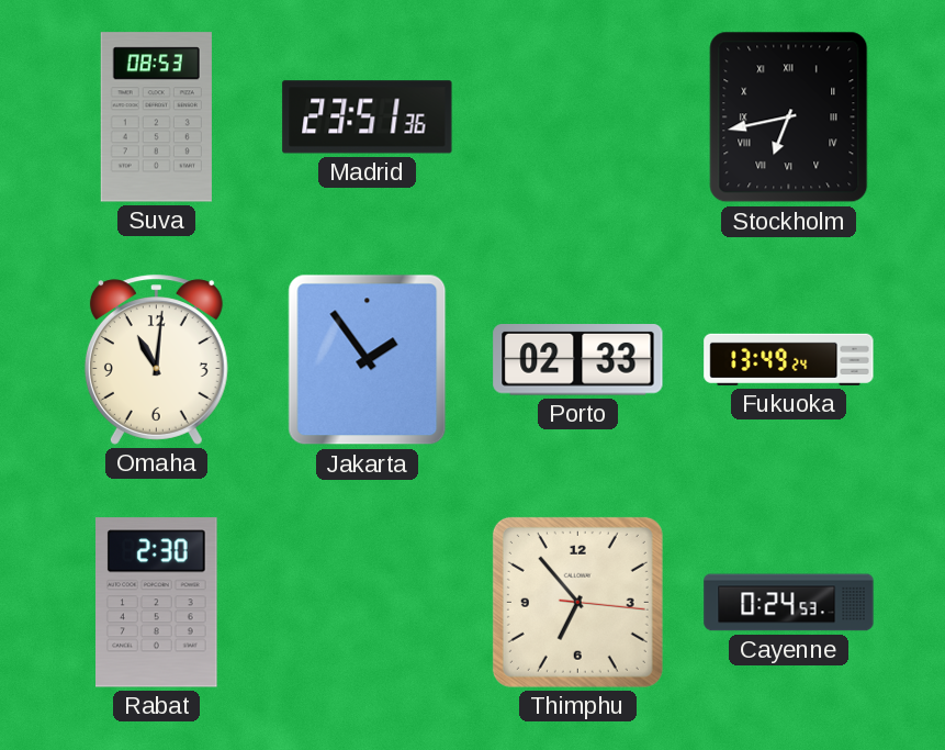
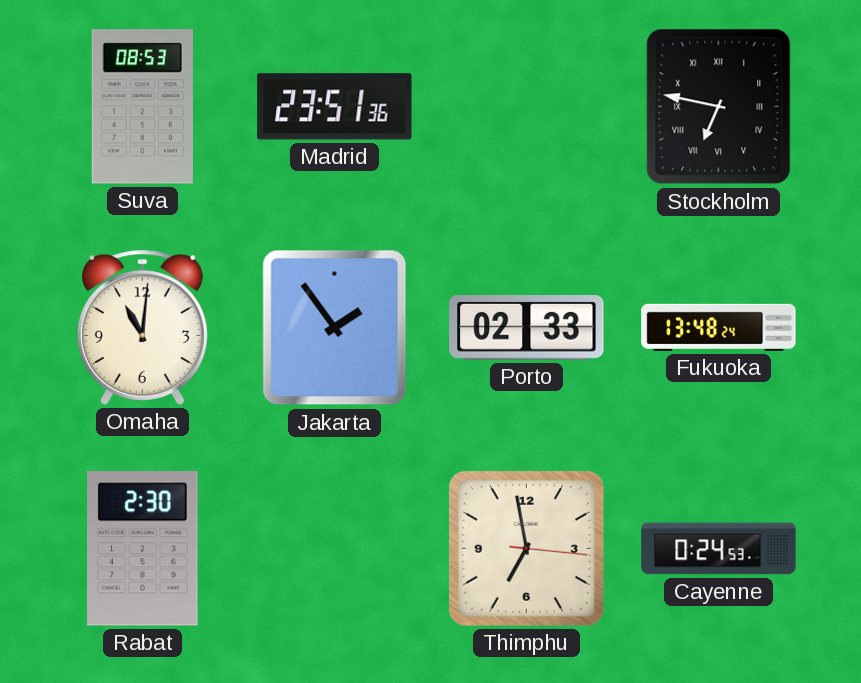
Stockholm: 6:43 -> 6:47
Fukuoka: 13:49 -> 13:48
Thimphu: 6:53 -> 6:58
